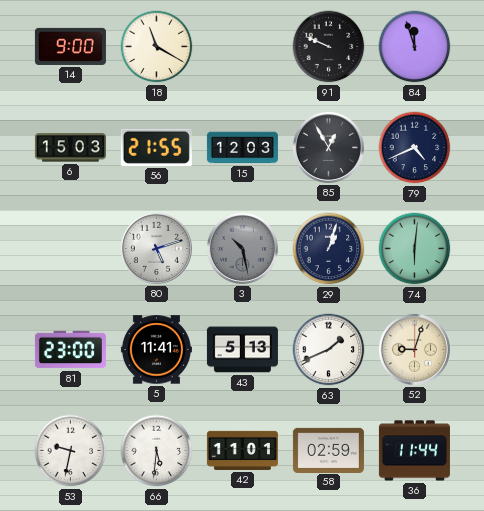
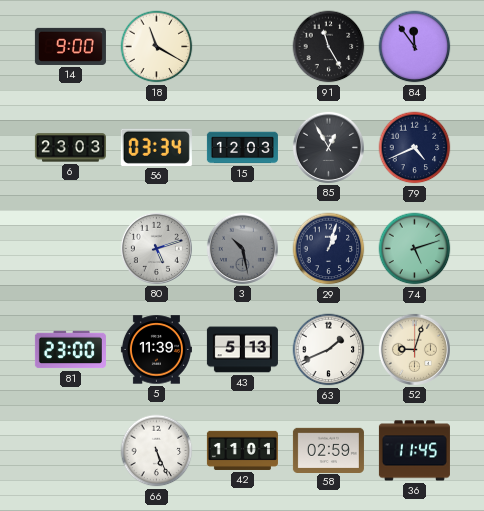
91: 9:49 -> 11:25
84: 11:57 -> 11:54
6: 15:03 -> 23:03
56: 21:55 -> 03:34
74: 6:01 -> 5:12
5: 11:41 -> 11:39
53: 9:32 -> none
66: 5:31 -> 5:26
36: 11:44 -> 11:45
